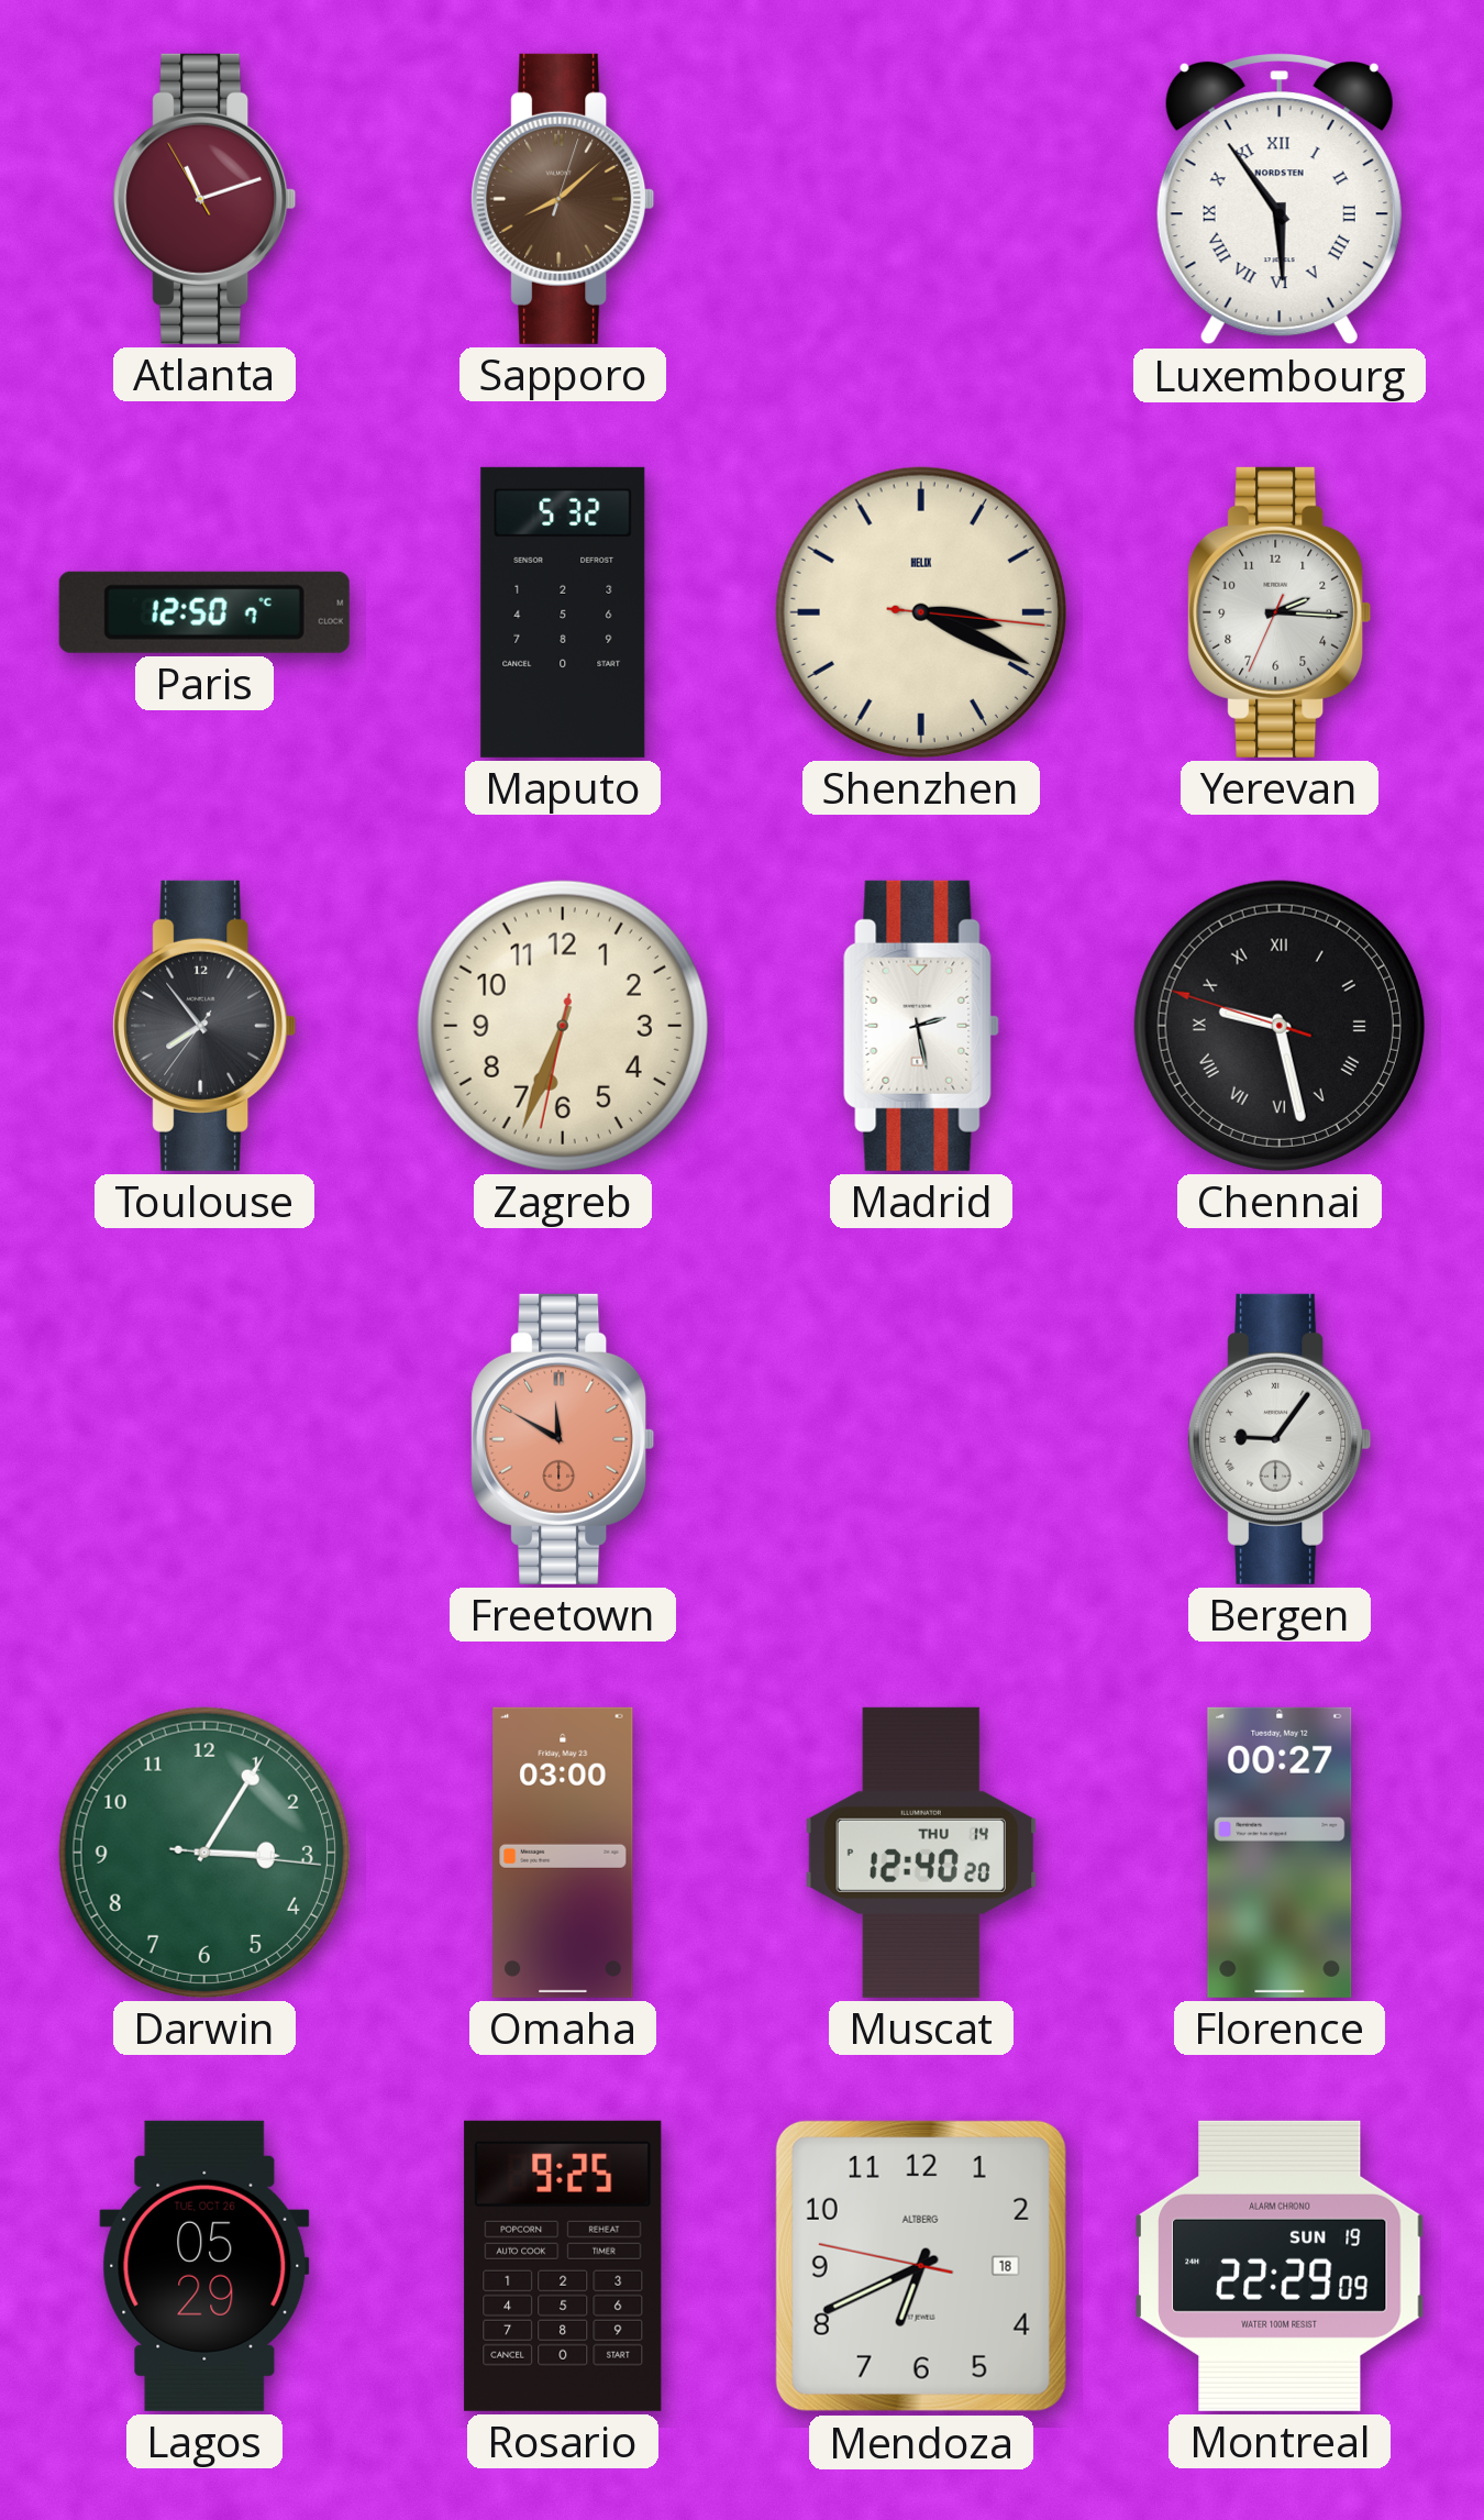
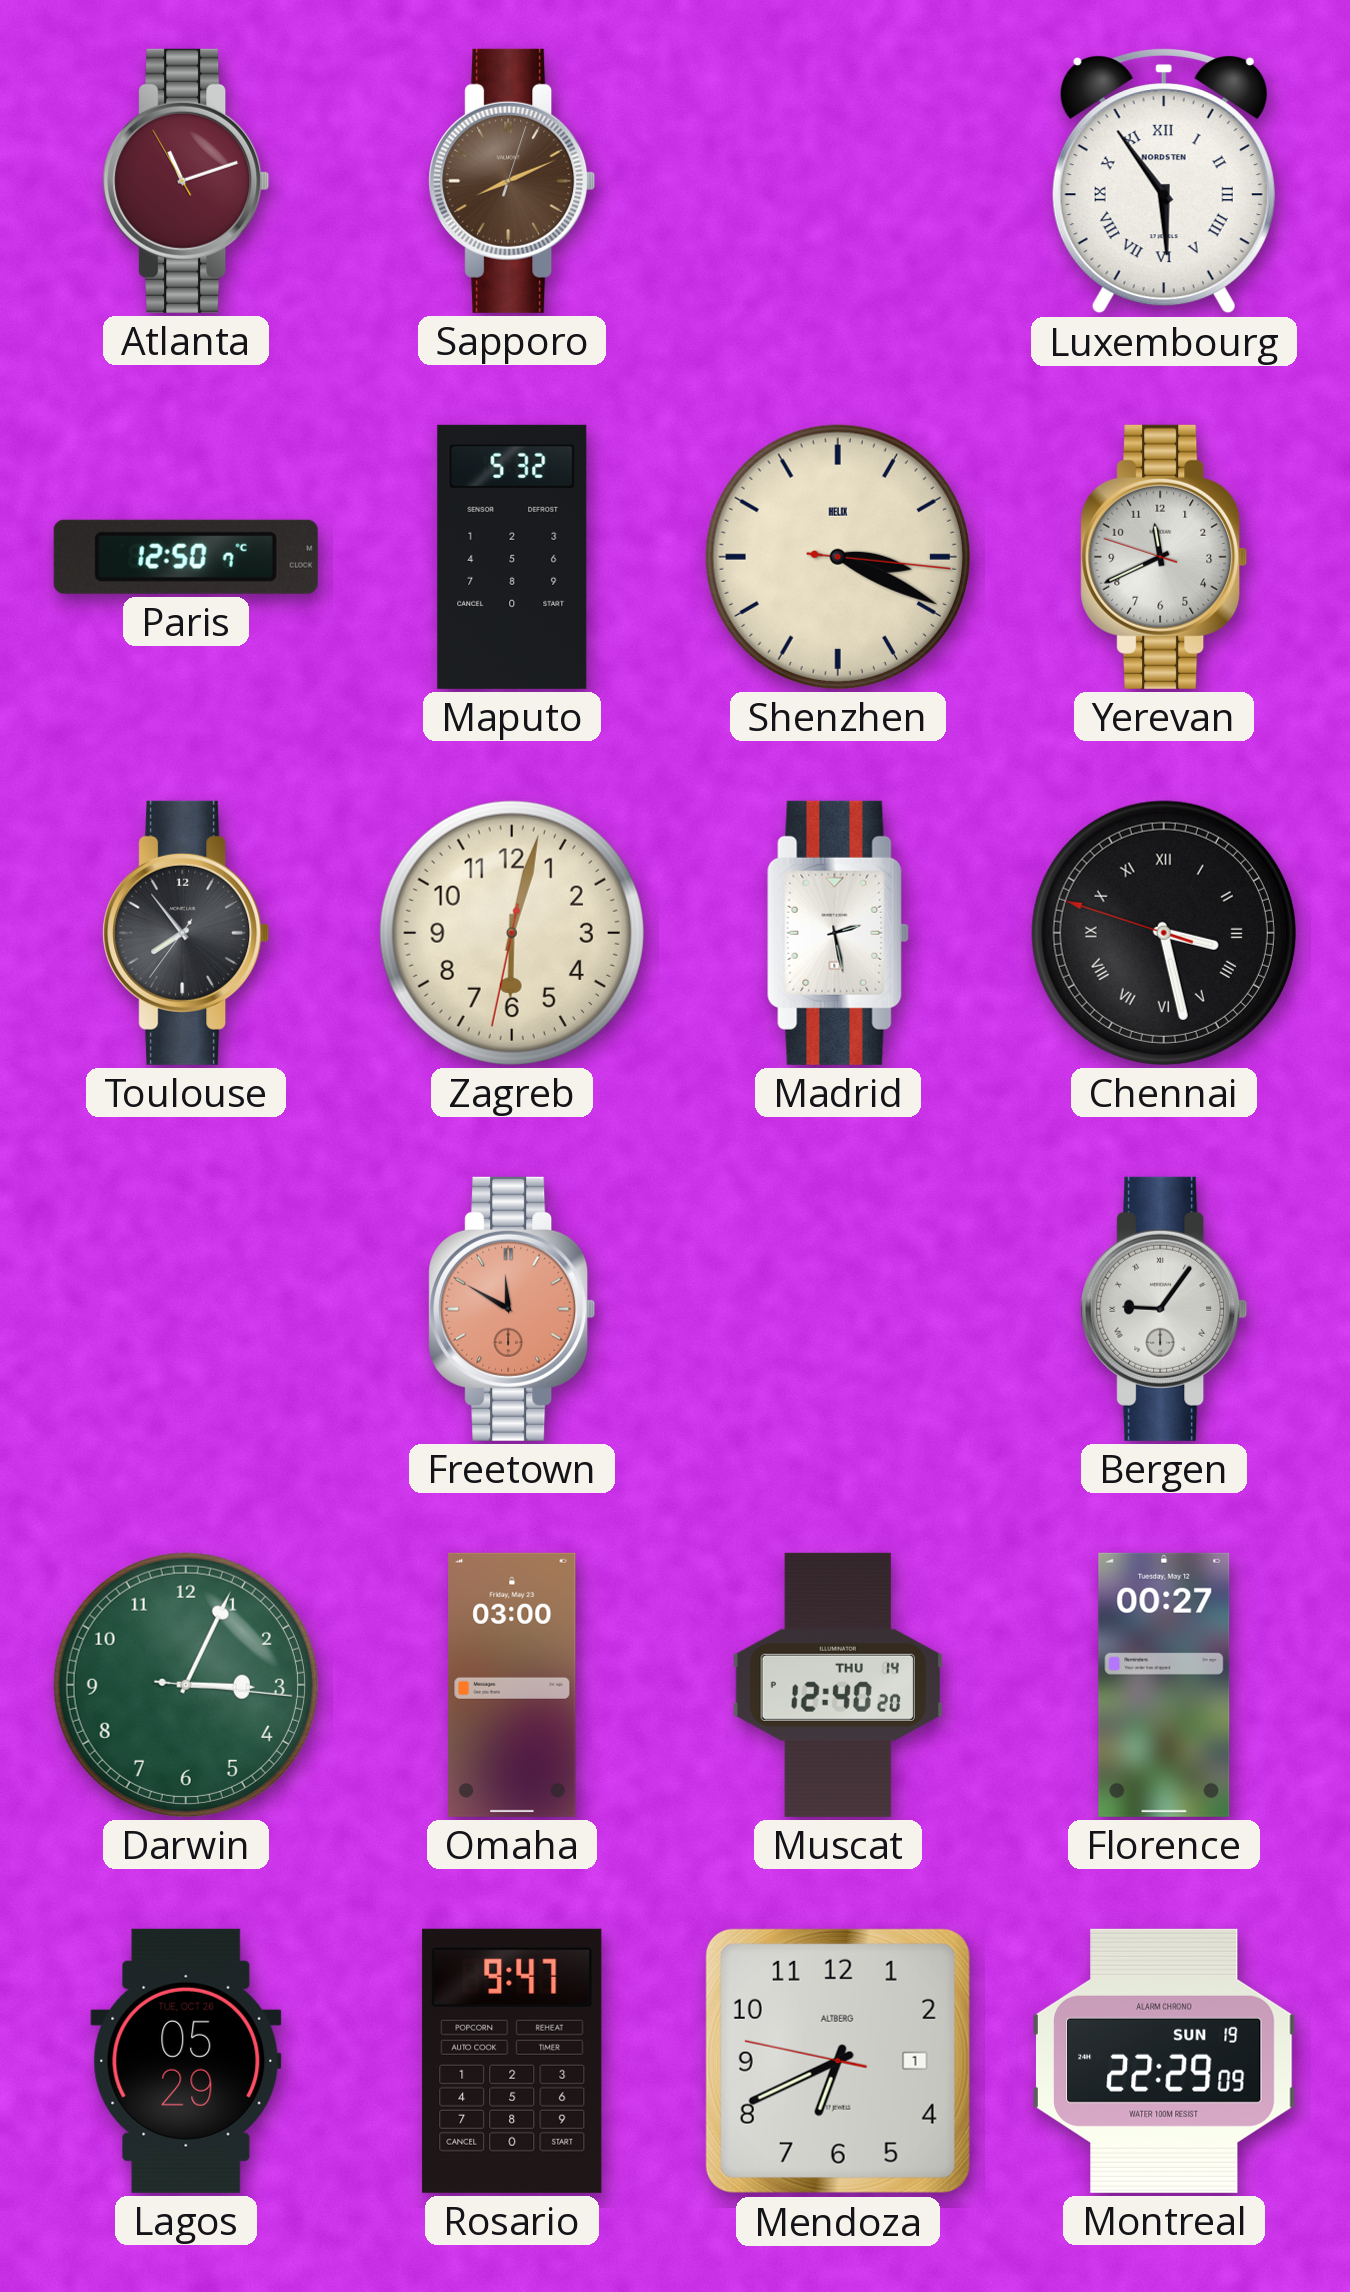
Sapporo: 8:08 -> 8:11
Yerevan: 2:15 -> 11:40
Zagreb: 6:33 -> 6:02
Chennai: 9:27 -> 3:27
Darwin: 3:05 -> 3:04
Rosario: 9:25 -> 9:47
Mendoza date: 18 -> 1
